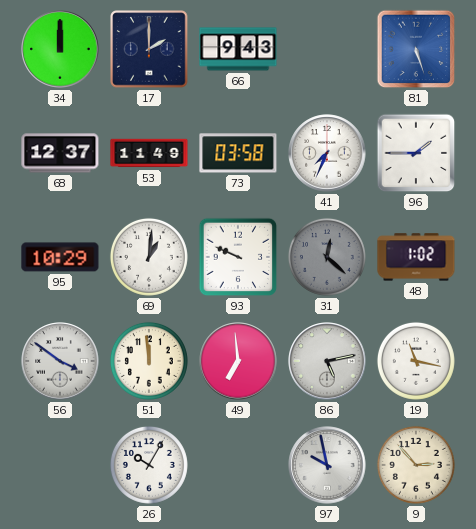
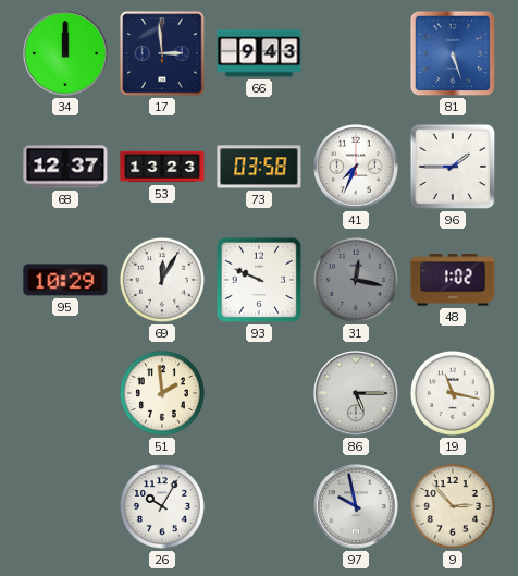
17: 2:00 -> 2:59
53: 11:49 -> 13:23
69: 1:01 -> 12:05
31: 12:22 -> 12:17
56: 3:51 -> none
51: 11:59 -> 1:59
49: 6:59 -> none
86: 5:13 -> 5:15
